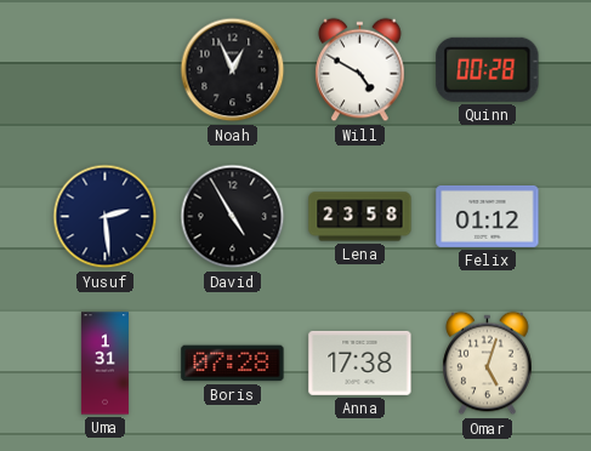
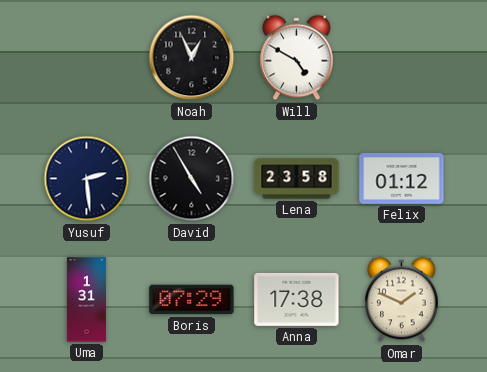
Quinn: 00:28 -> none
Boris: 07:28 -> 07:29
Omar: 5:03 -> 1:49
